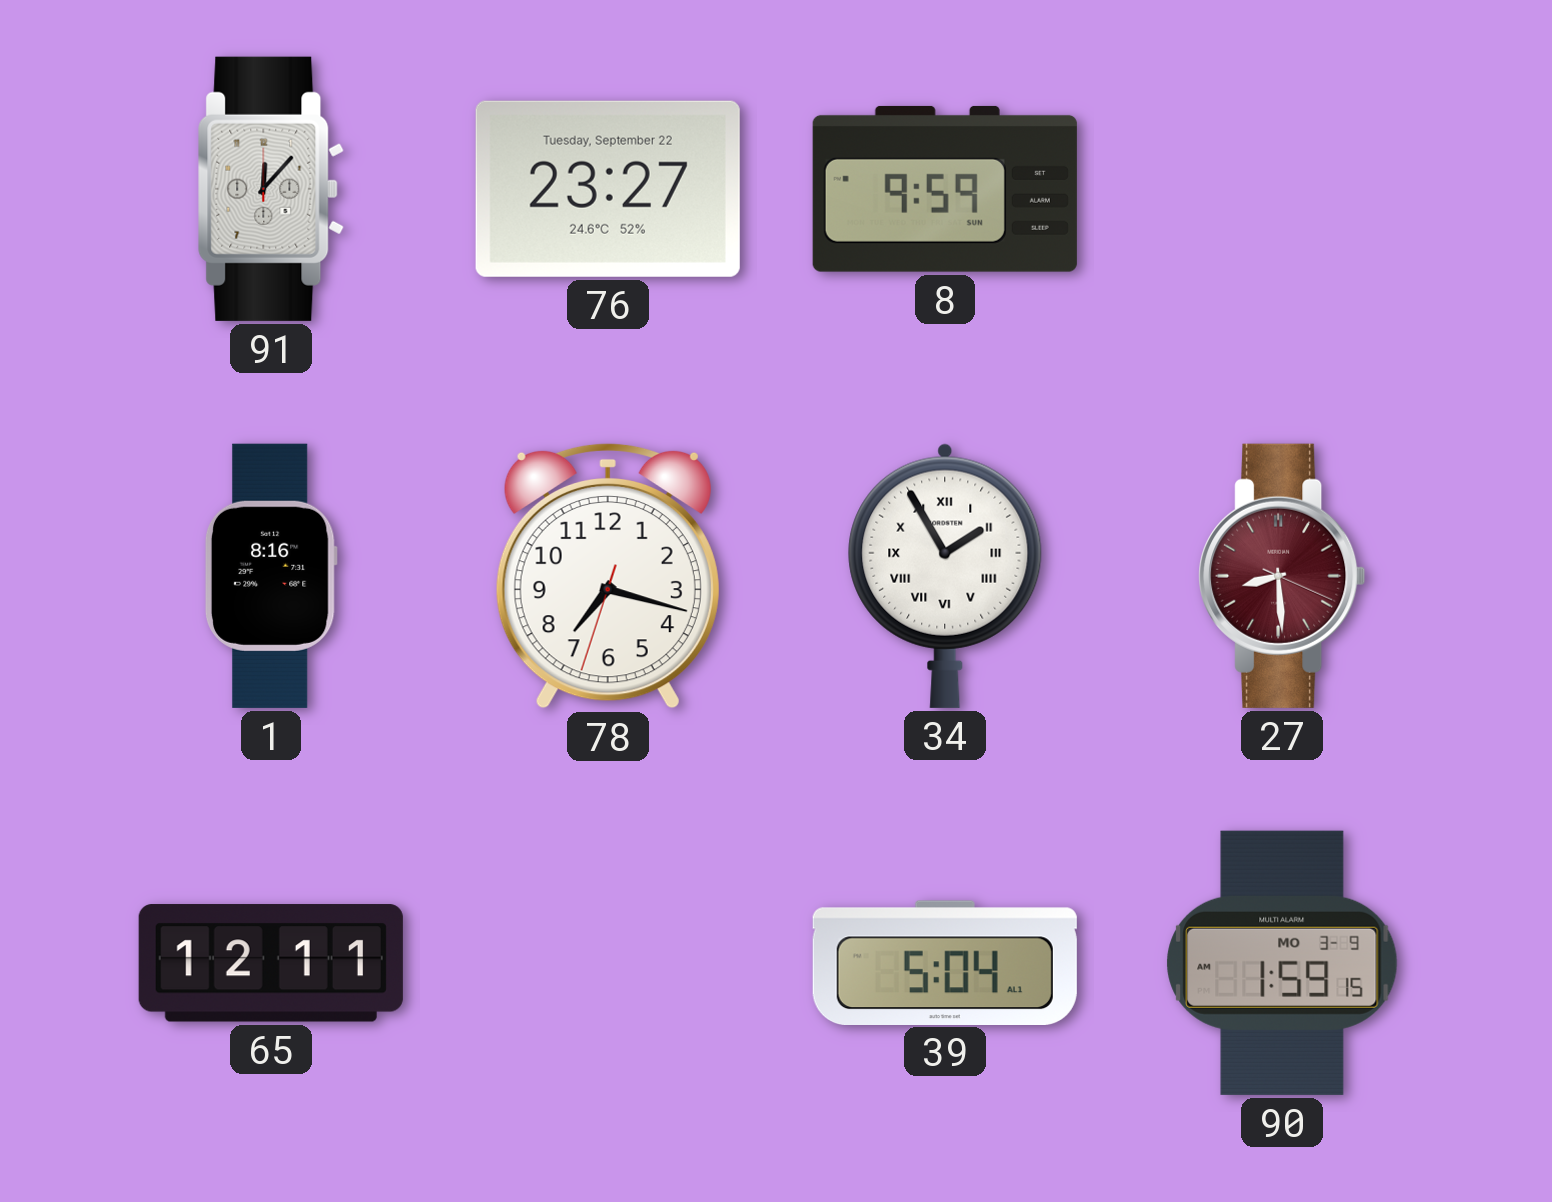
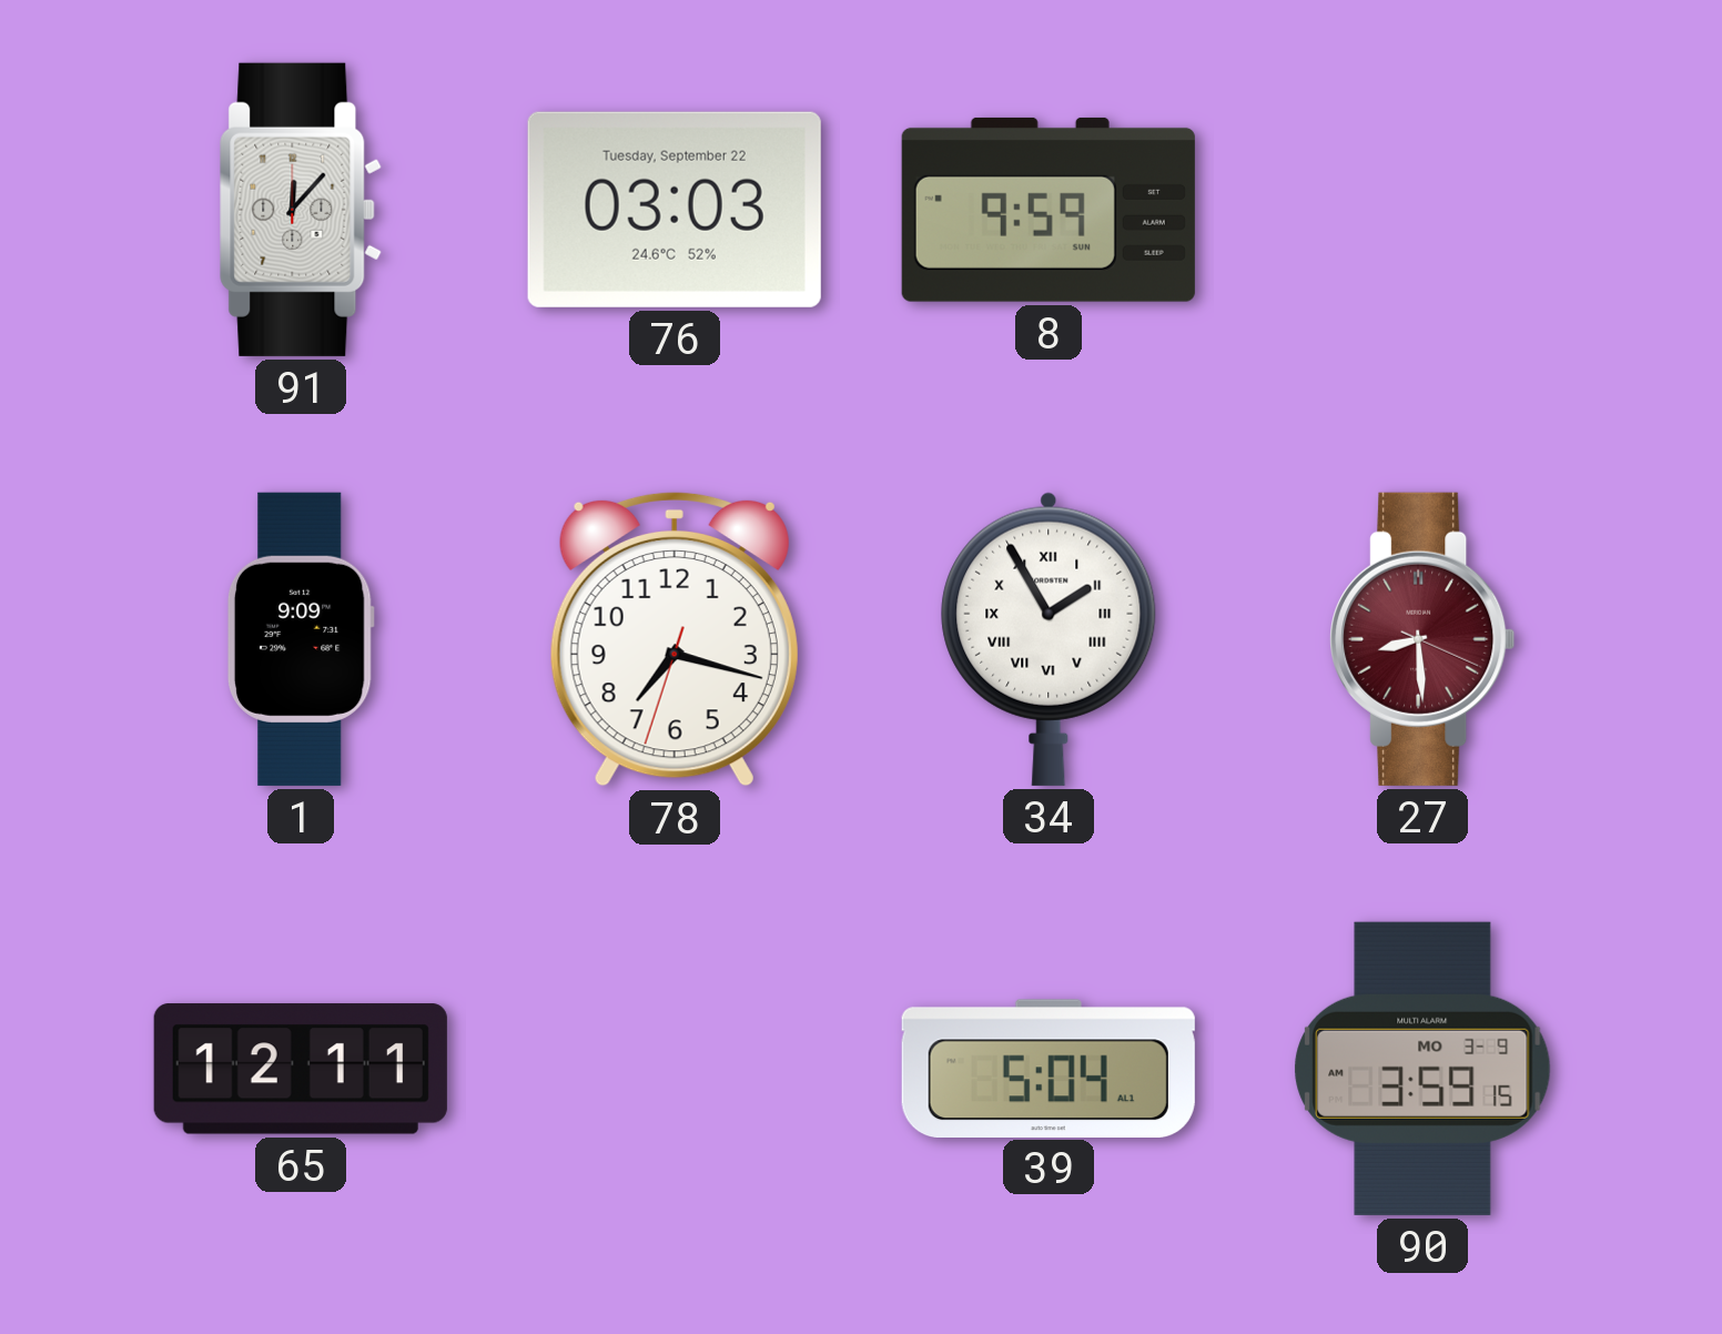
76: 23:27 -> 03:03
1: 8:16 -> 9:09
90: 1:59 -> 3:59
